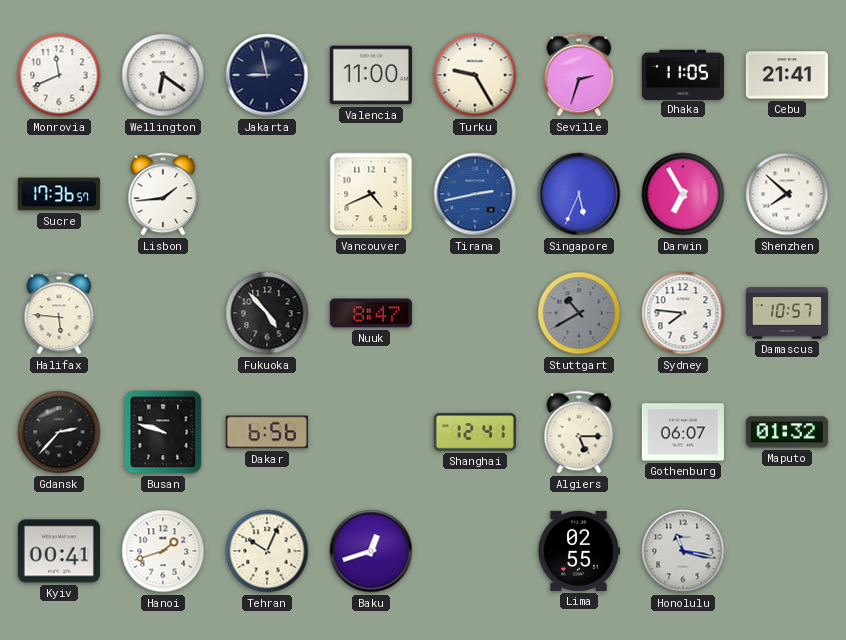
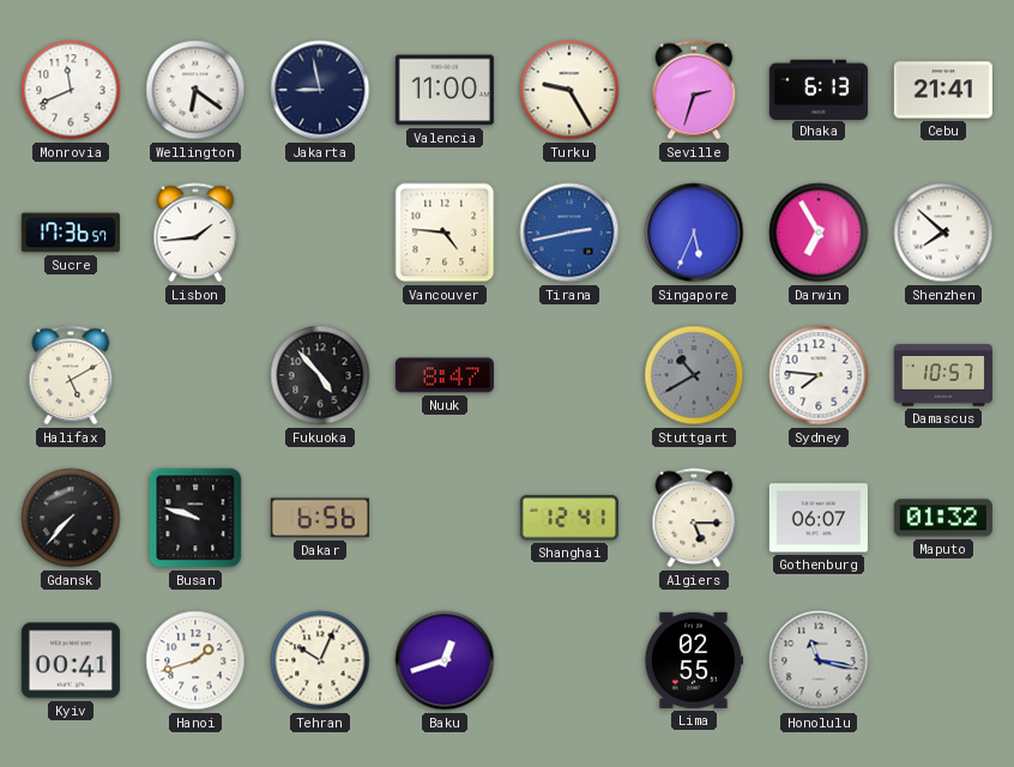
Dhaka: 11:05 -> 6:13
Vancouver: 4:41 -> 4:46
Halifax: 5:46 -> 5:10
Gdansk: 2:37 -> 7:37
